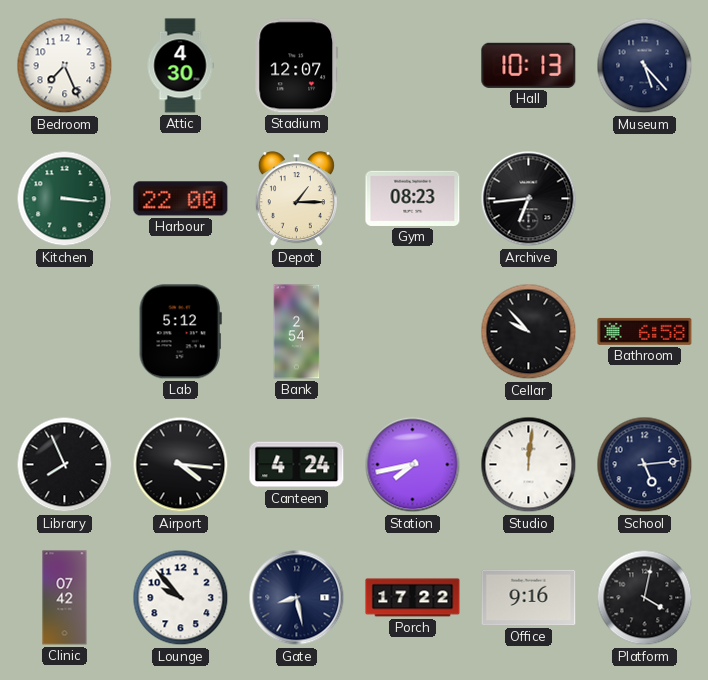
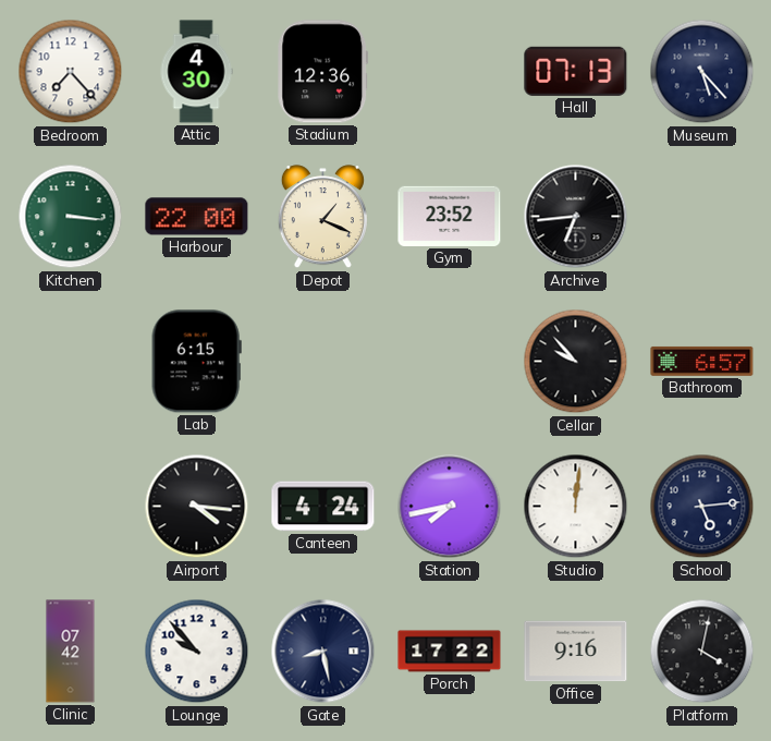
Bedroom: 7:26 -> 7:23
Stadium: 12:07 -> 12:36
Hall: 10:13 -> 07:13
Depot: 1:15 -> 1:19
Gym: 08:23 -> 23:52
Lab: 5:12 -> 6:15
Bank: 2:54 -> none
Bathroom: 6:58 -> 6:57
Library: 7:56 -> none
